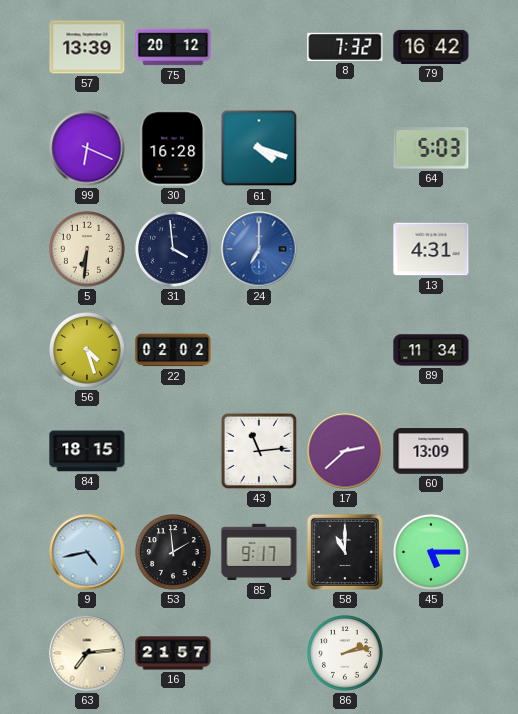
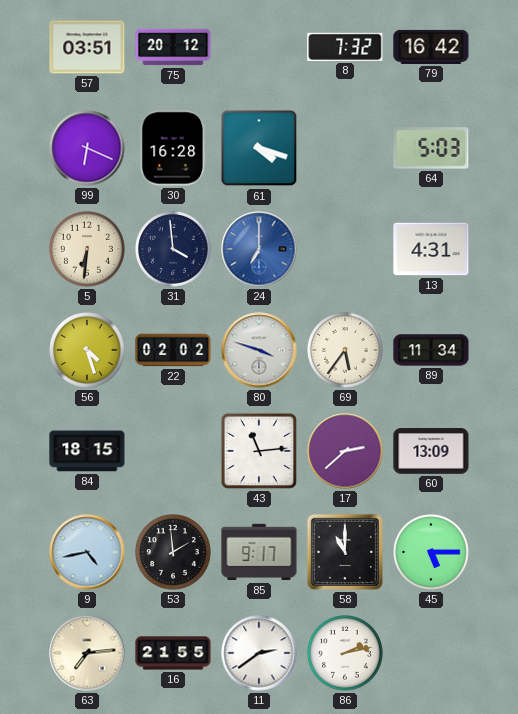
57: 13:39 -> 03:51
80: none -> 3:48
69: none -> 5:36
16: 21:57 -> 21:55
11: none -> 2:39
